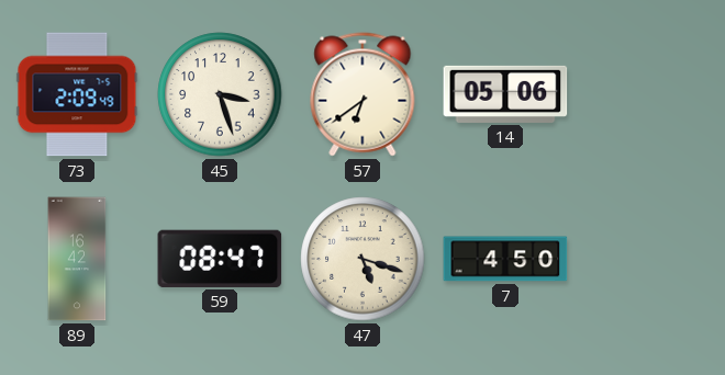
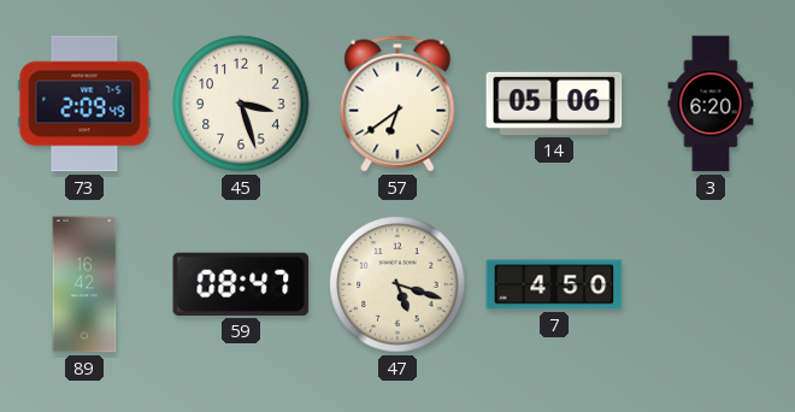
3: none -> 6:20
